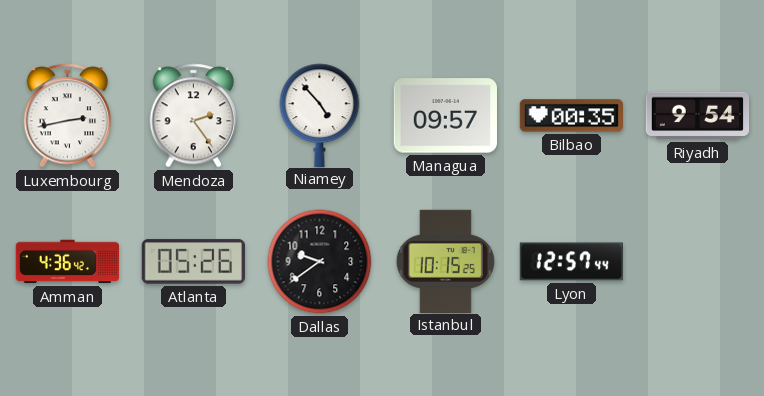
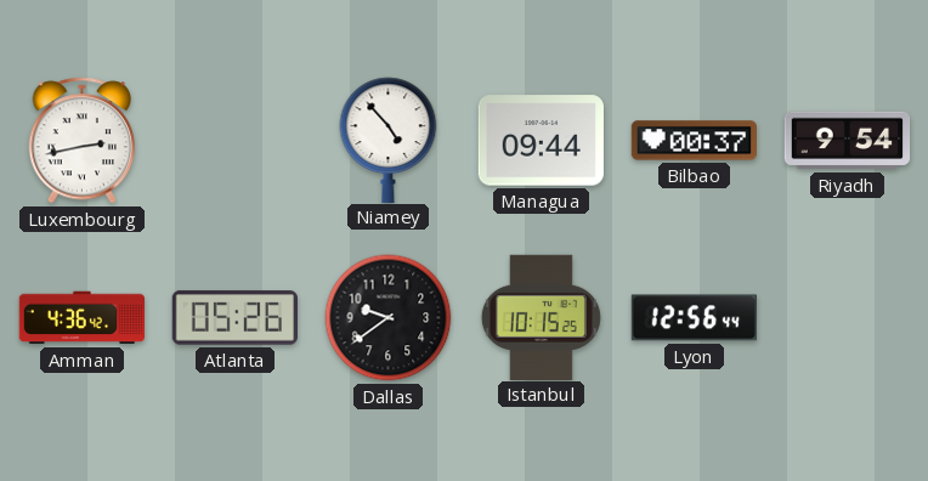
Mendoza: 2:24 -> none
Managua: 09:57 -> 09:44
Bilbao: 00:35 -> 00:37
Lyon: 12:57 -> 12:56
